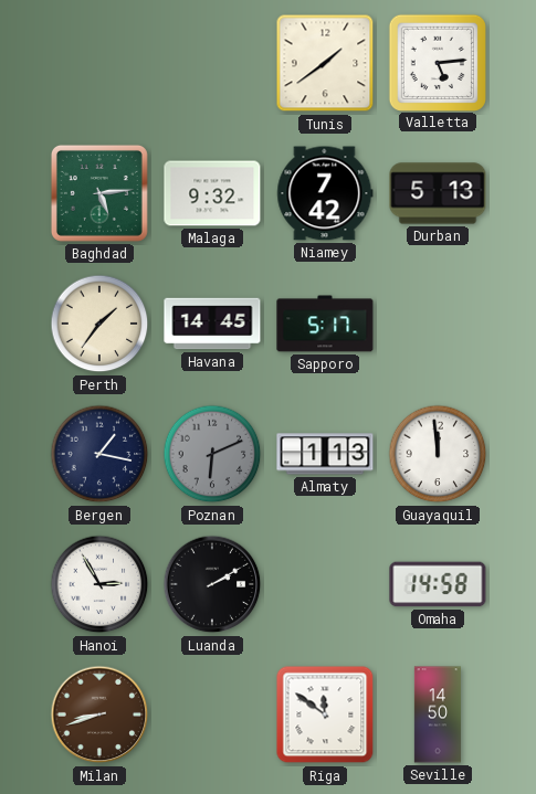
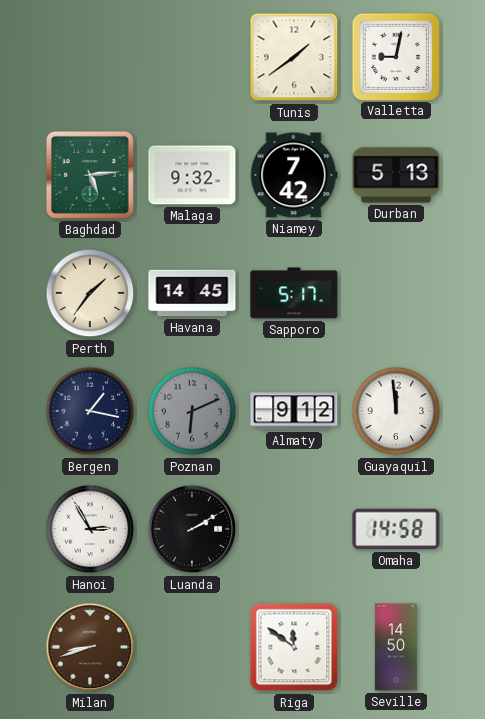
Valletta: 5:14 -> 9:02
Almaty: 1:13 -> 9:12
